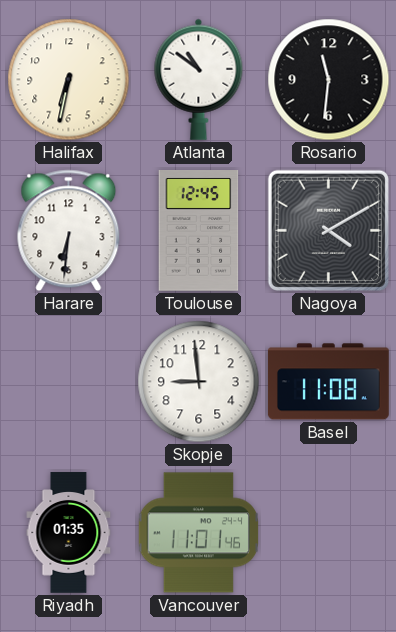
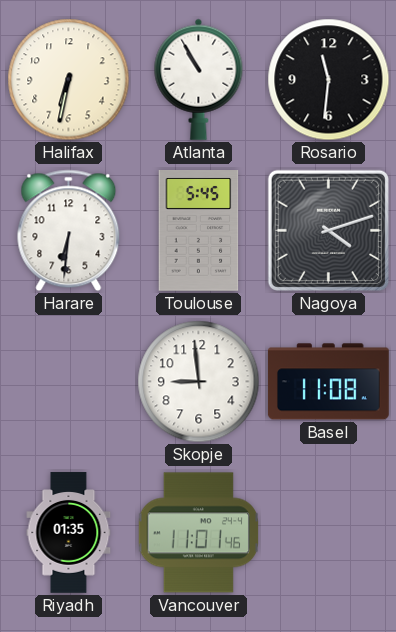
Atlanta: 10:51 -> 10:55
Toulouse: 12:45 -> 5:45
Nagoya: 4:10 -> 4:12
